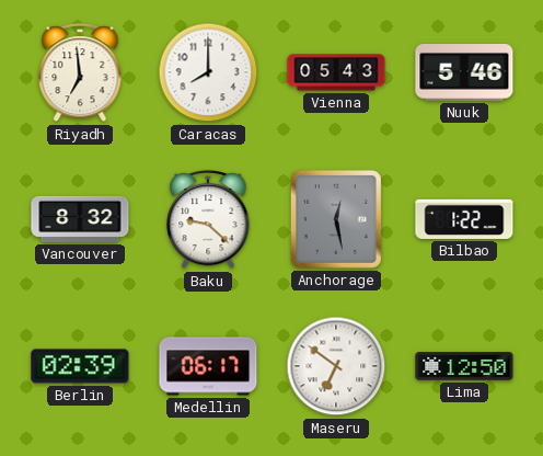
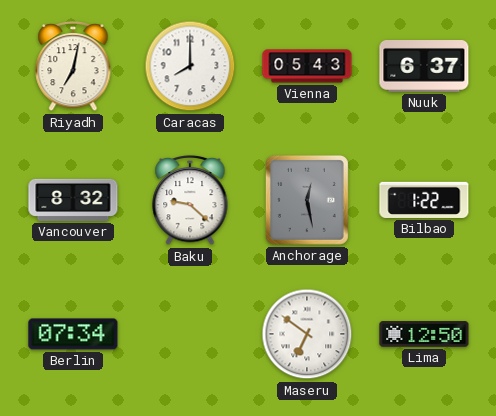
Riyadh: 6:59 -> 7:02
Nuuk: 5:46 -> 6:37
Berlin: 02:39 -> 07:34
Medellin: 06:17 -> none
